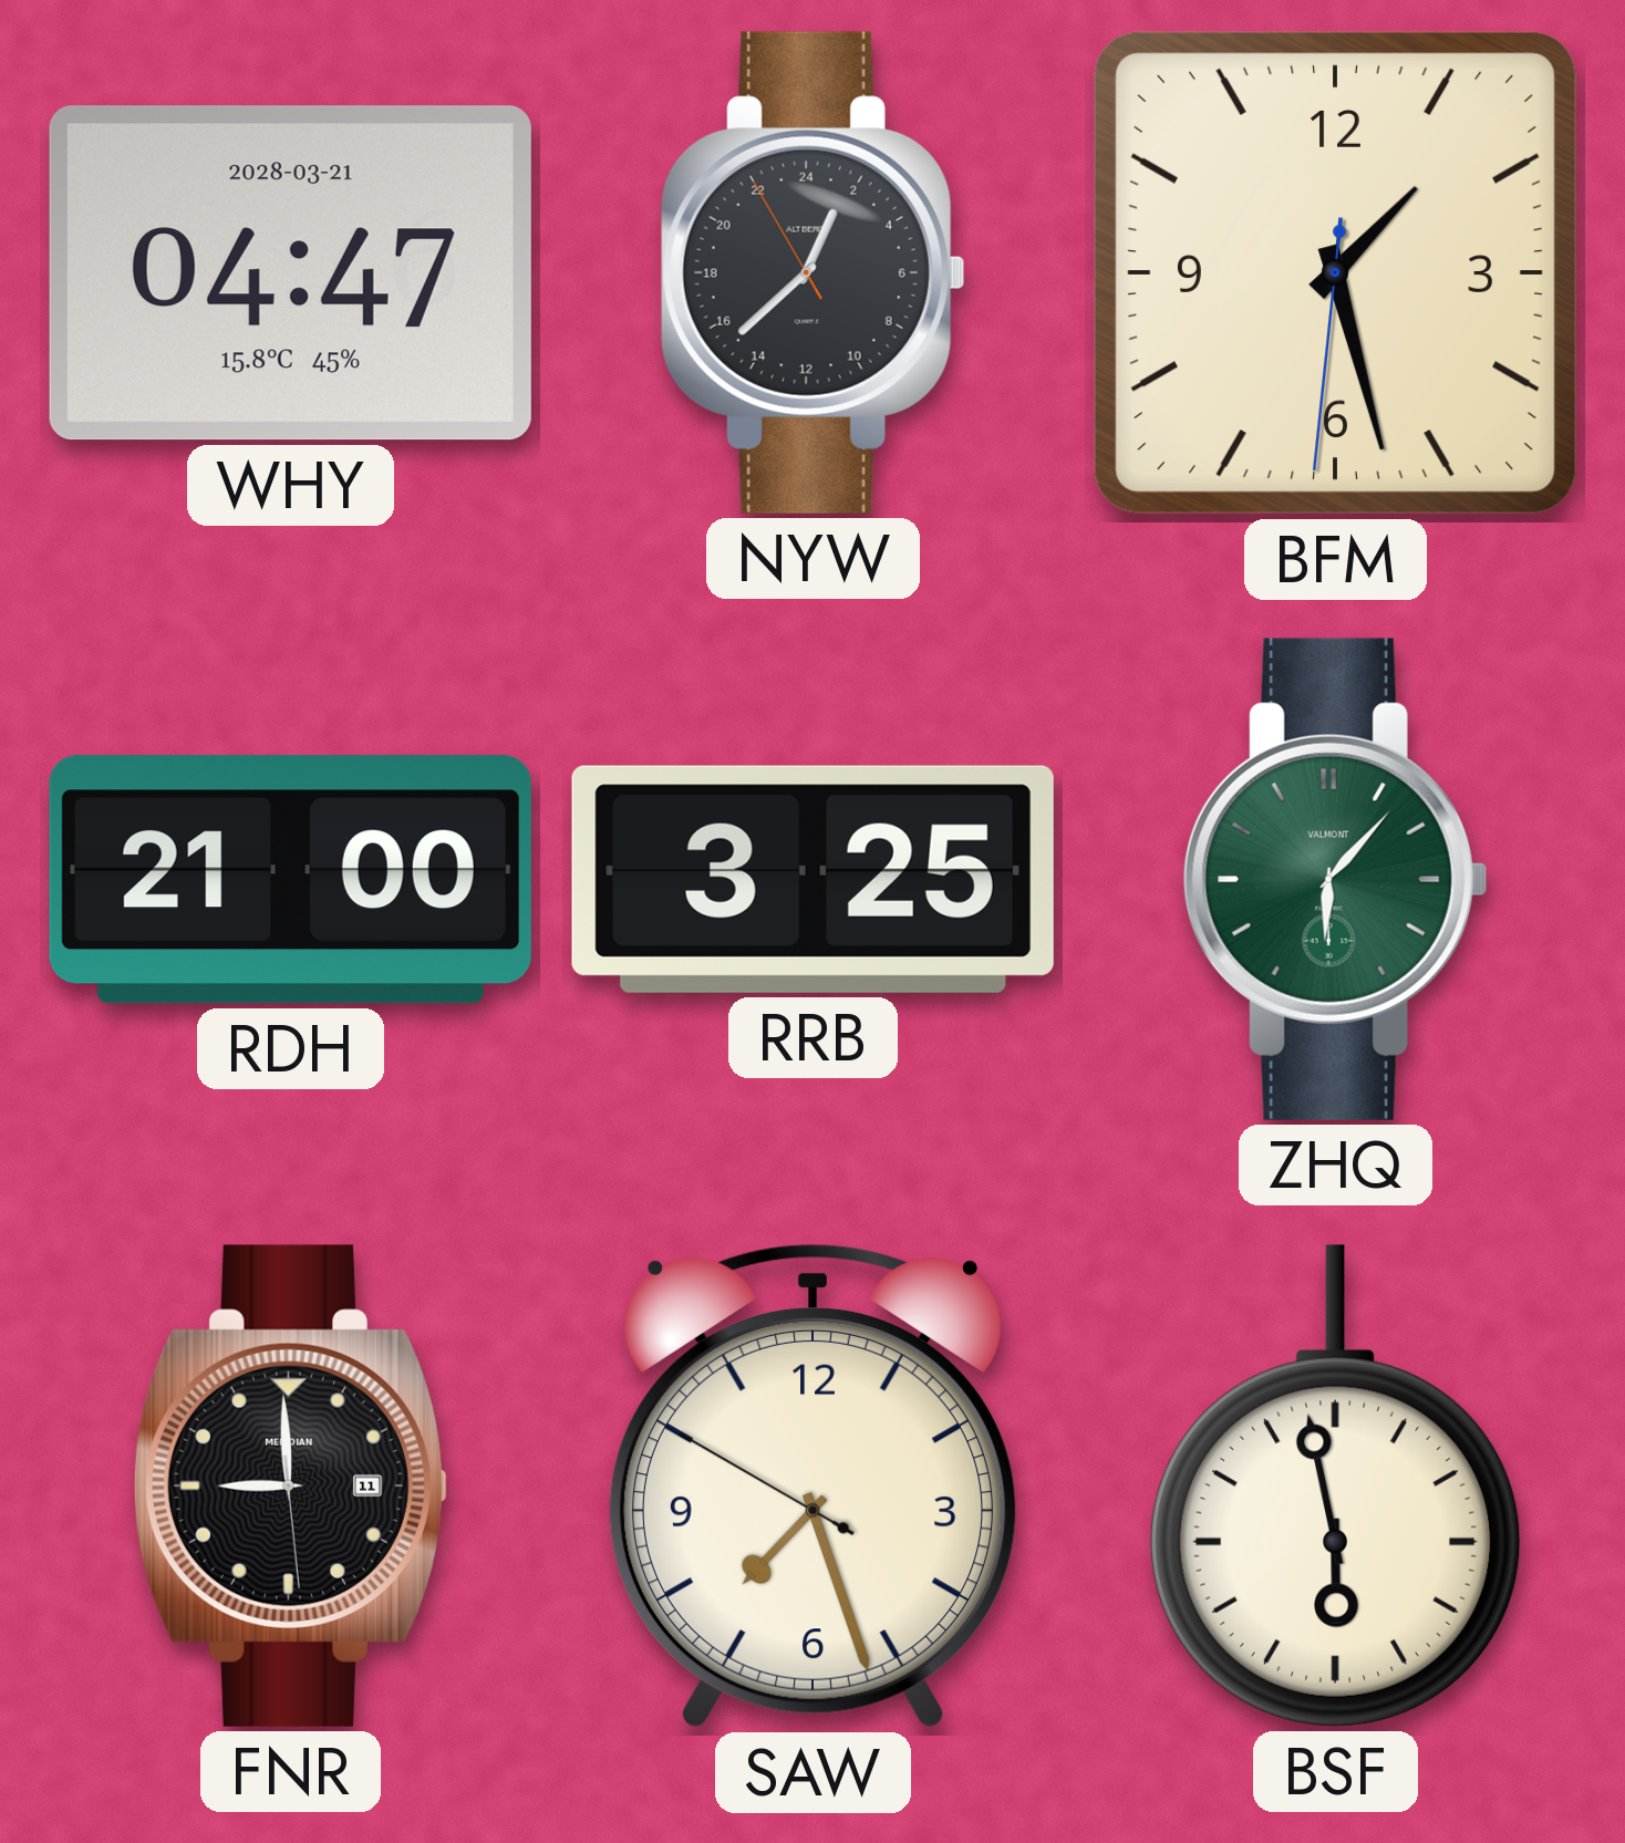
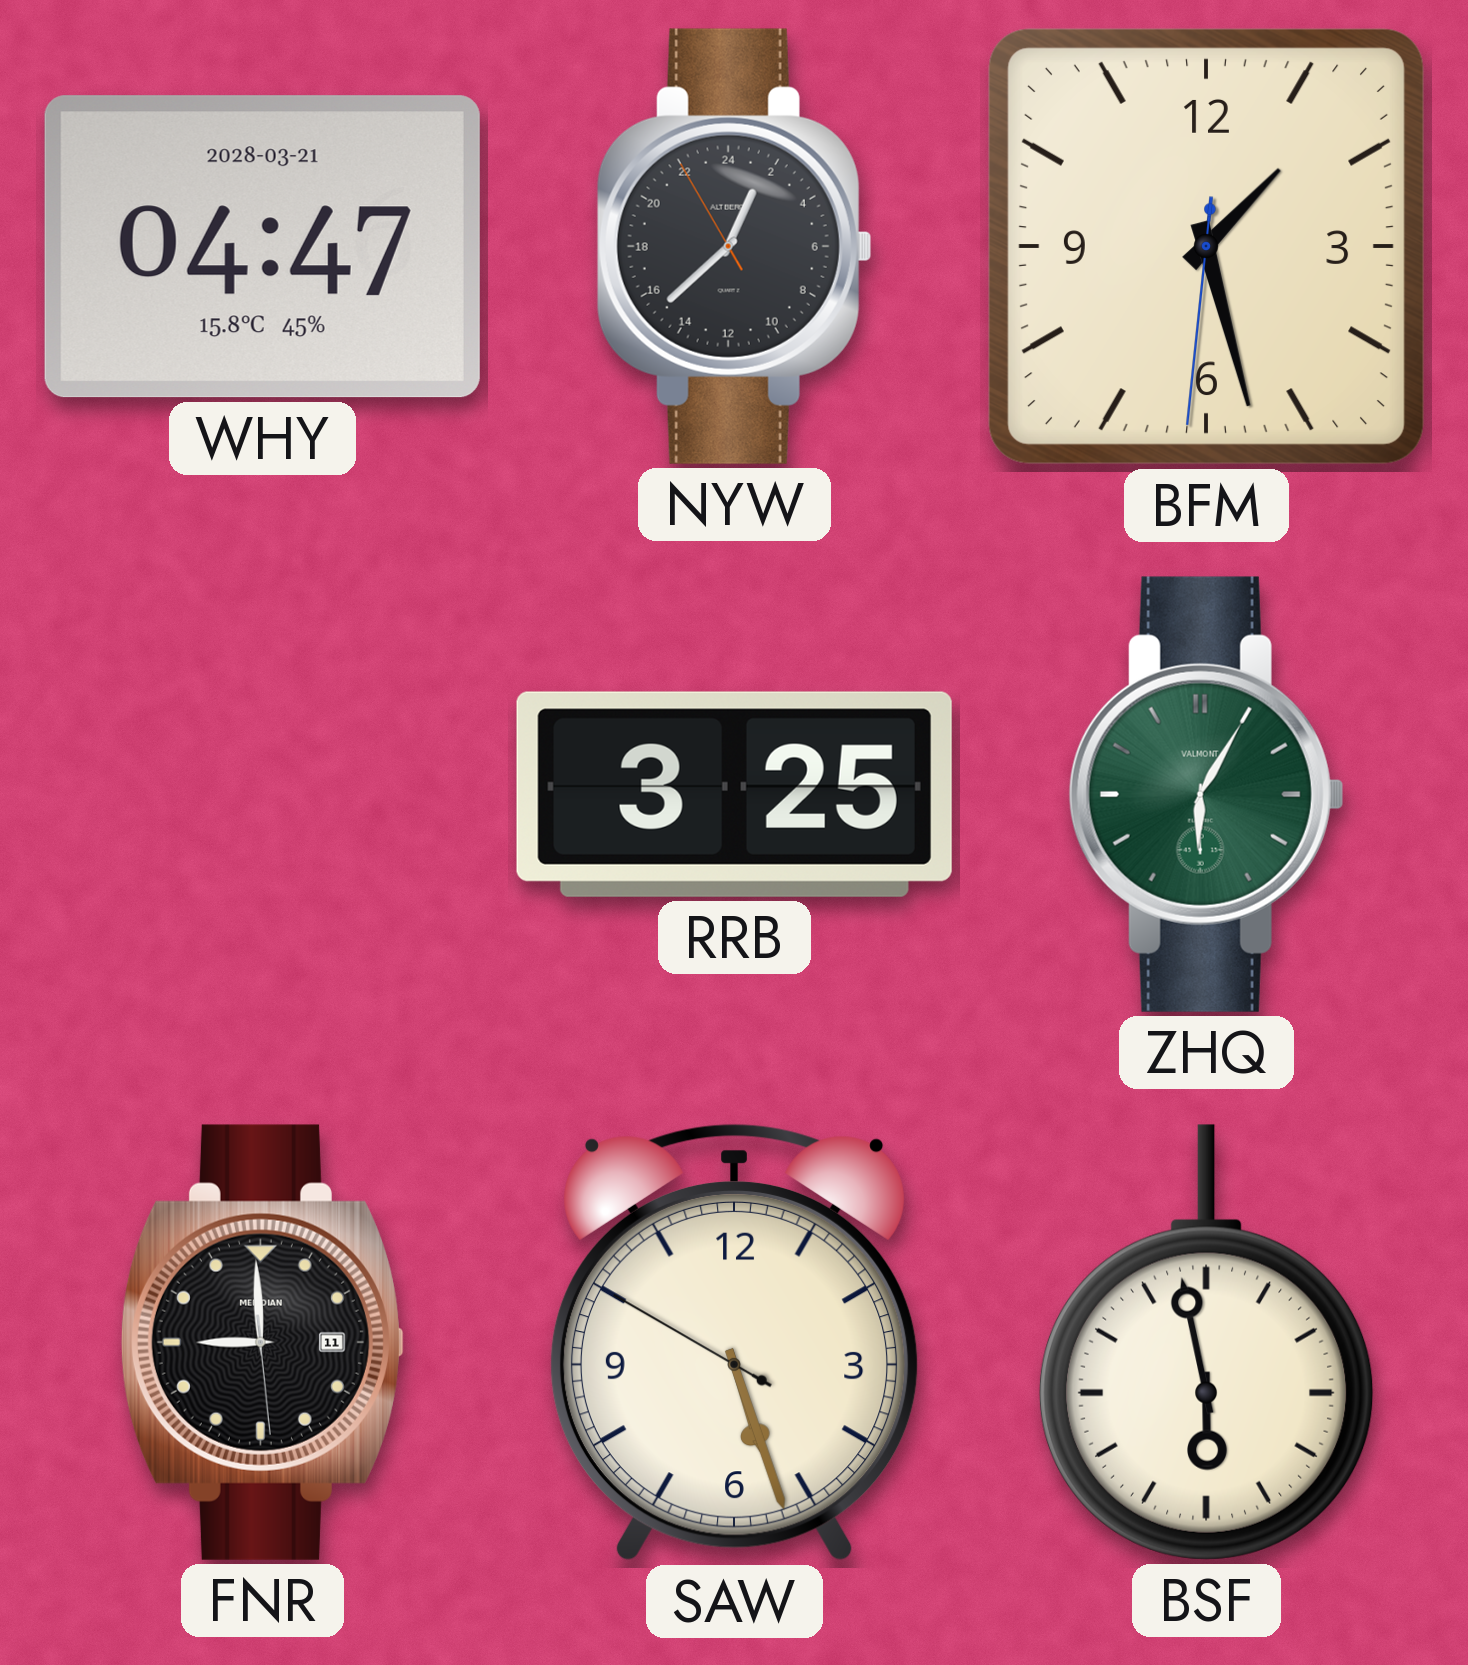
RDH: 21:00 -> none
ZHQ: 6:07 -> 6:05
SAW: 7:26 -> 5:26
